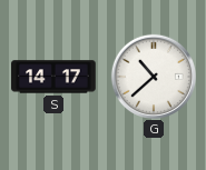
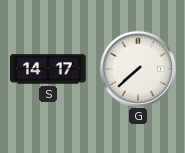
G: 10:38 -> 7:38
